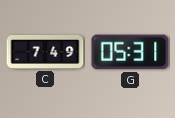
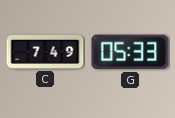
G: 05:31 -> 05:33
